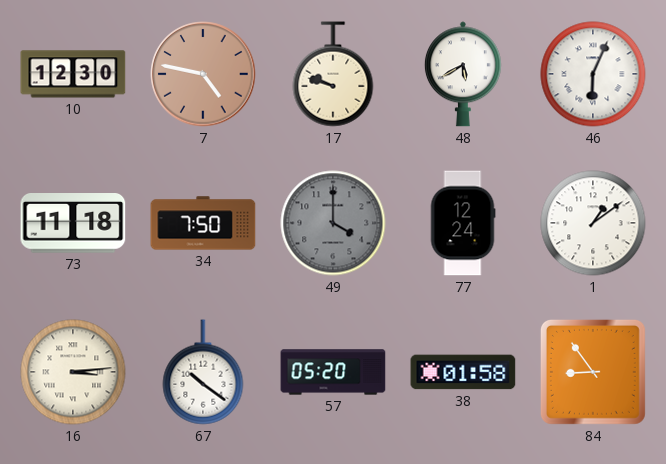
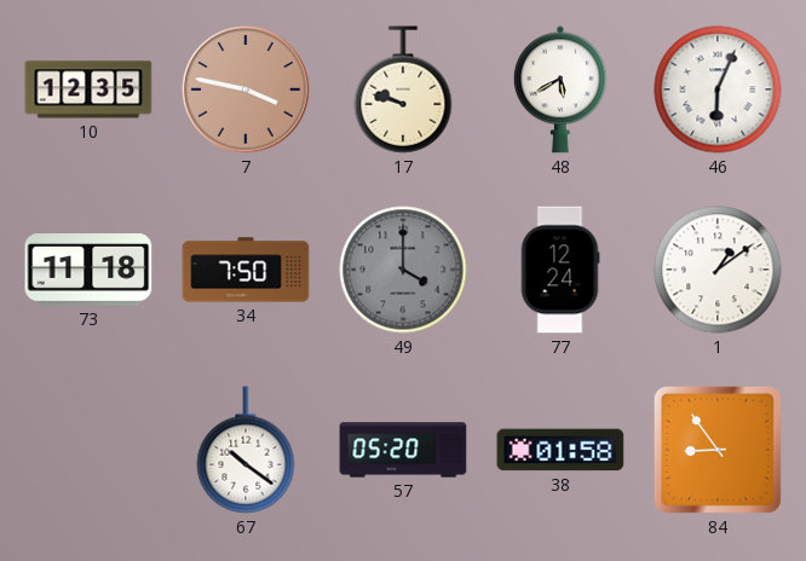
10: 12:30 -> 12:35
7: 4:47 -> 3:47
16: 3:14 -> none
